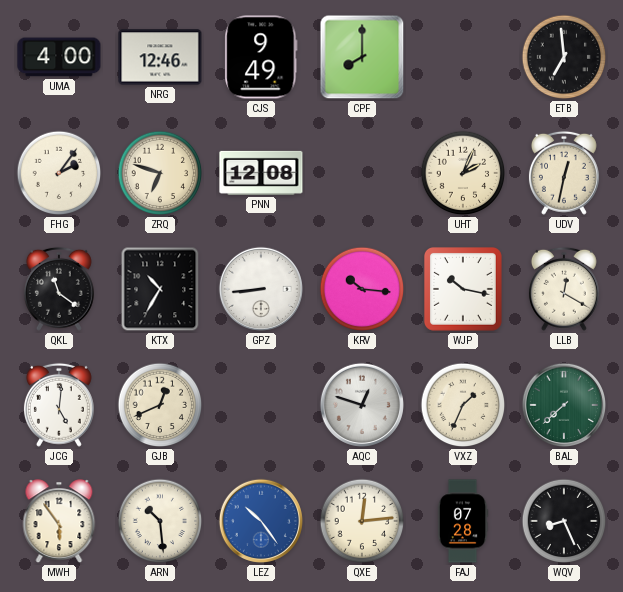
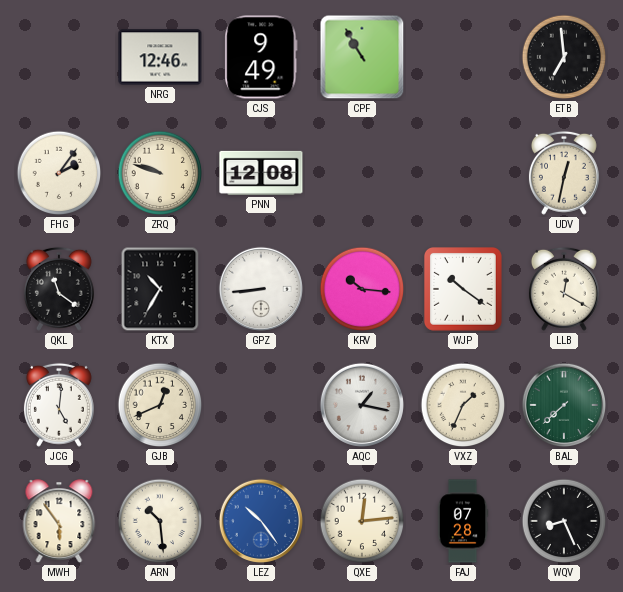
UMA: 4:00 -> none
CPF: 8:00 -> 10:55
ZRQ: 6:48 -> 9:48
UHT: 2:04 -> none
WJP: 10:17 -> 10:21
AQC: 12:48 -> 1:17
